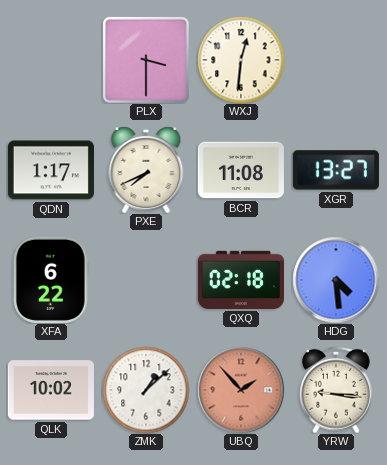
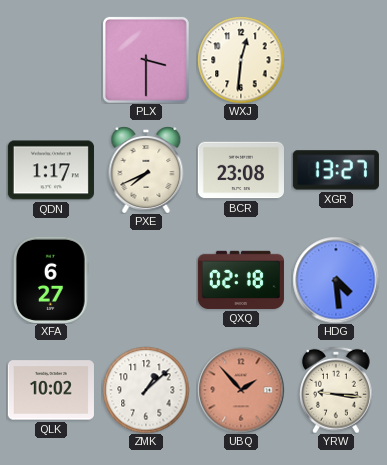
BCR: 11:08 -> 23:08
XFA: 6:22 -> 6:27
